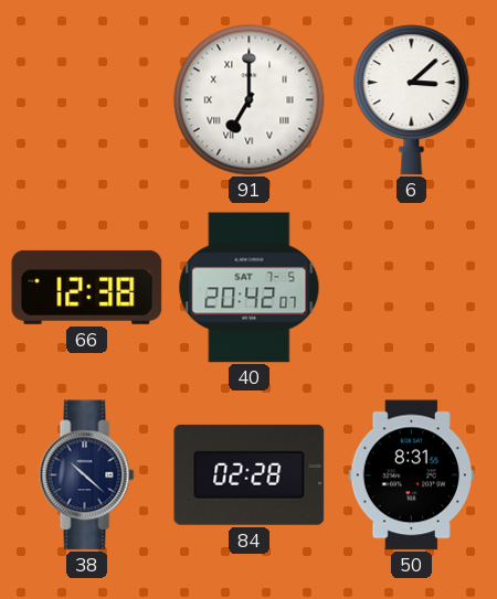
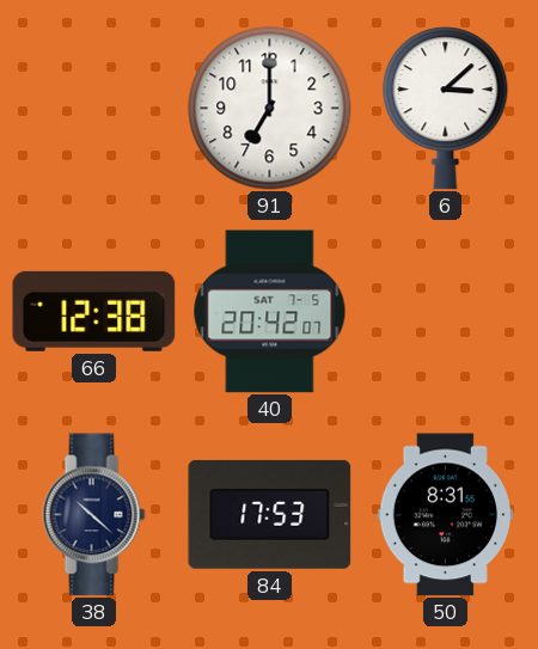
91 numerals: Roman -> Arabic
84: 02:28 -> 17:53
